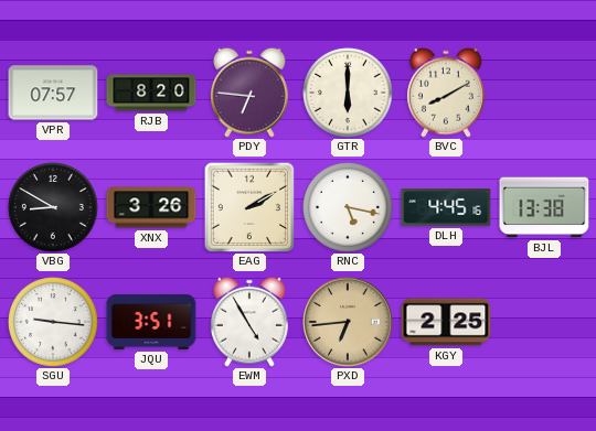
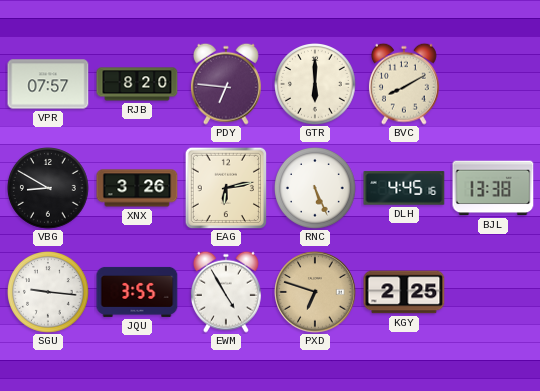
EAG: 2:10 -> 6:13
RNC: 5:17 -> 5:26
JQU: 3:51 -> 3:55
PXD: 6:44 -> 6:48
